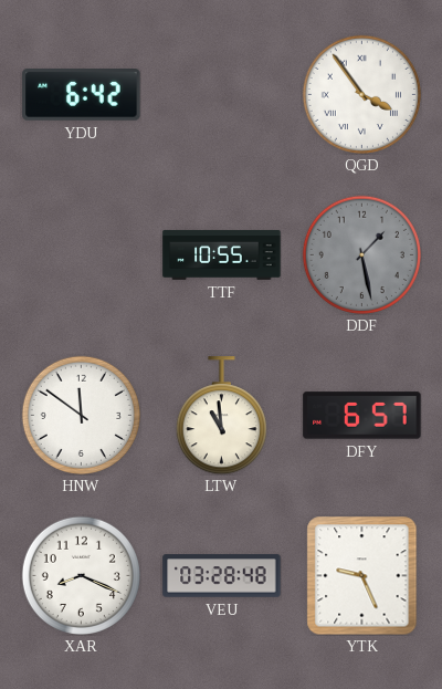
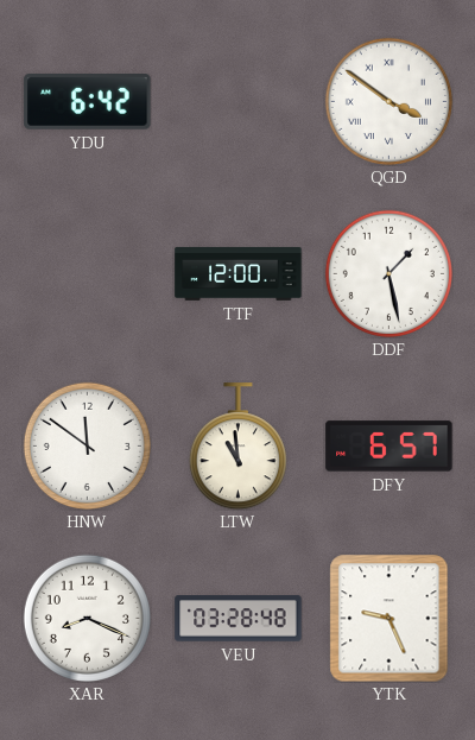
QGD: 3:54 -> 3:51
TTF: 10:55 -> 12:00
DDF dial: grey -> white
